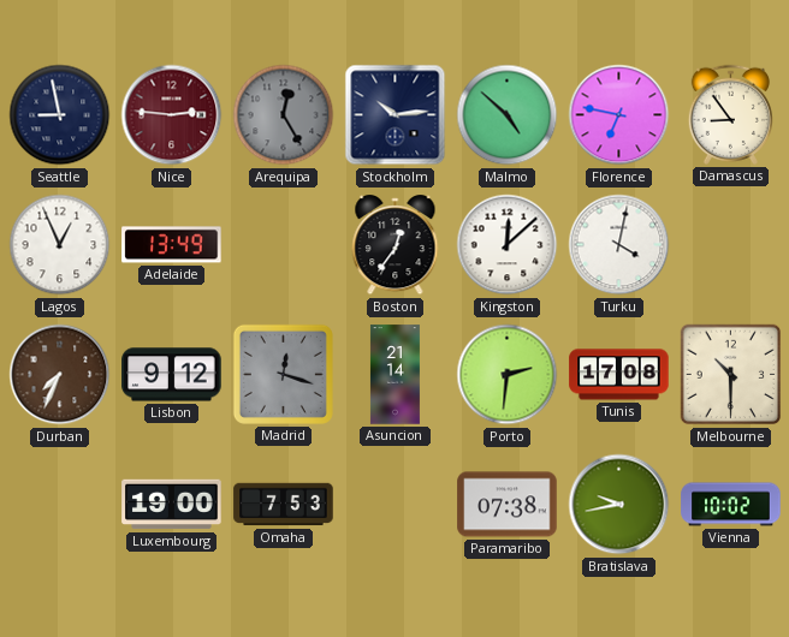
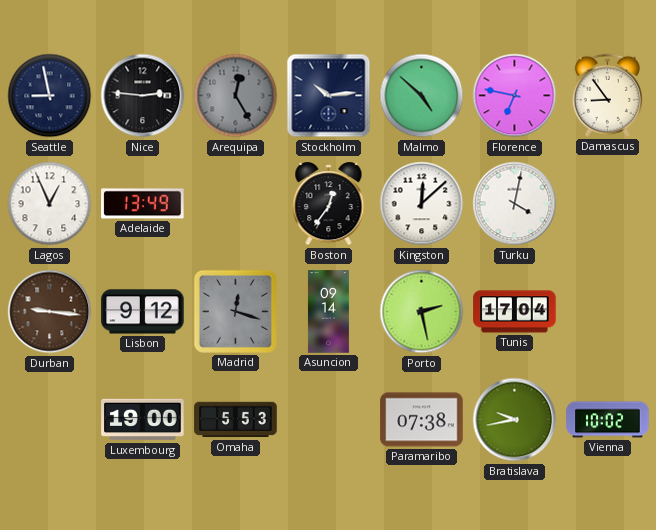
Nice dial: burgundy -> black
Durban: 7:34 -> 9:16
Asuncion: 21:14 -> 09:14
Porto: 2:31 -> 2:28
Tunis: 17:08 -> 17:04
Melbourne: 10:30 -> none
Omaha: 7:53 -> 5:53
